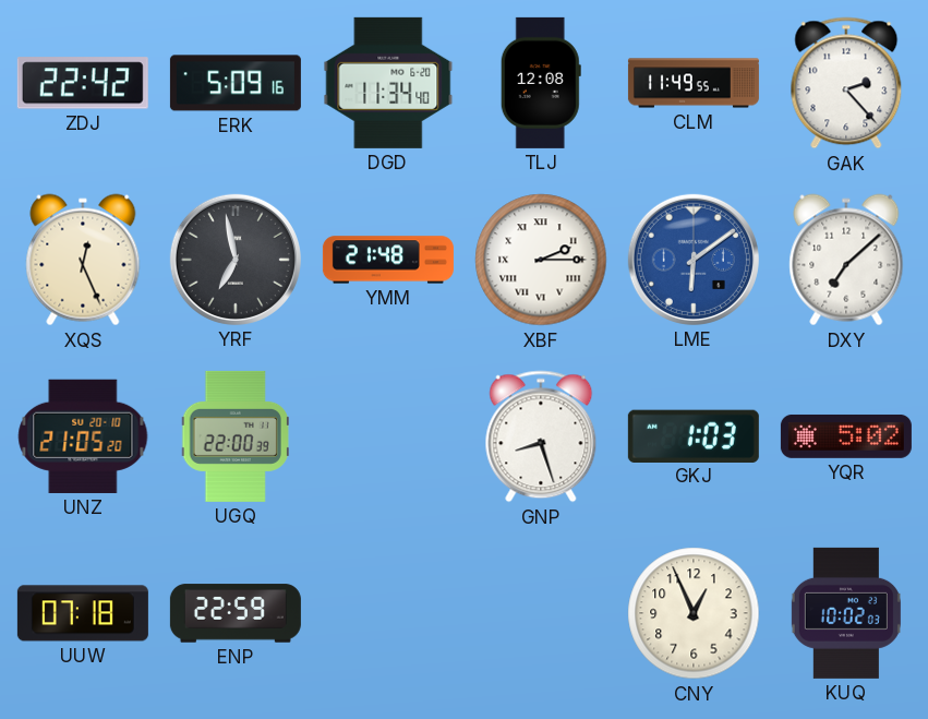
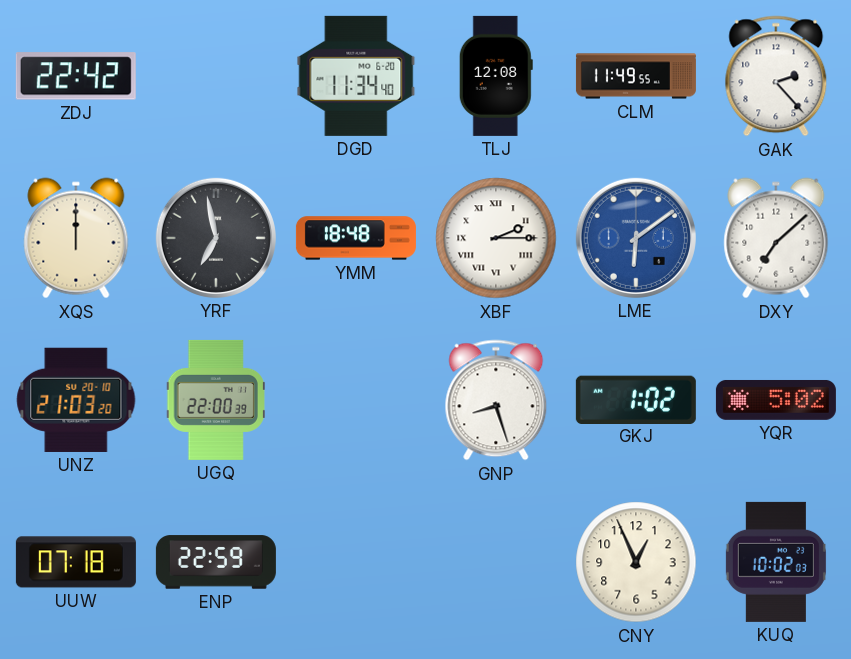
ERK: 5:09 -> none
XQS: 12:26 -> 12:00
YMM: 21:48 -> 18:48
UNZ: 21:05 -> 21:03
GKJ: 1:03 -> 1:02
